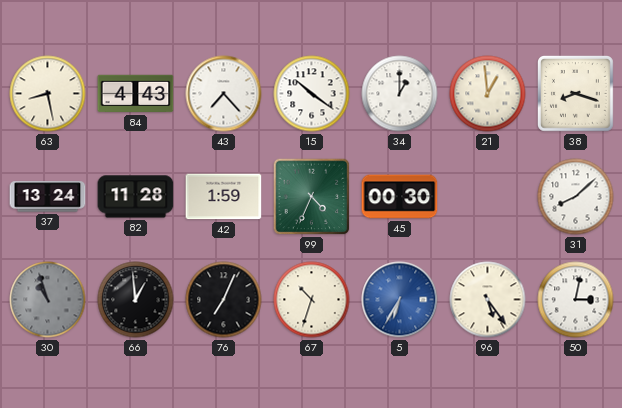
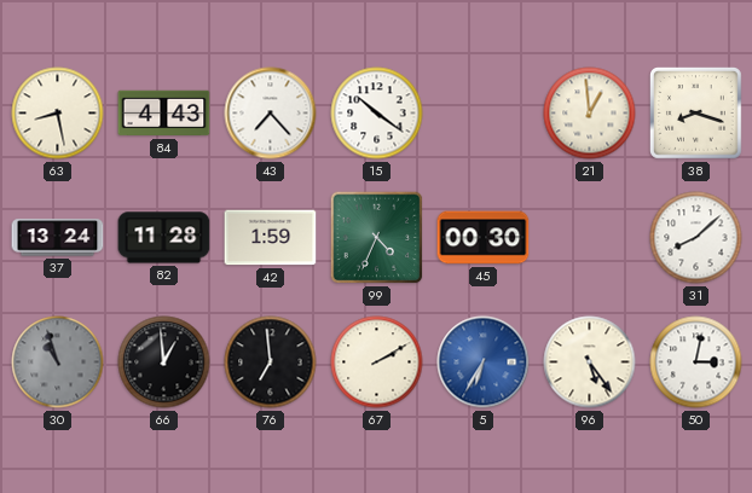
34: 1:00 -> none
76: 7:04 -> 6:59
67: 10:33 -> 2:10
